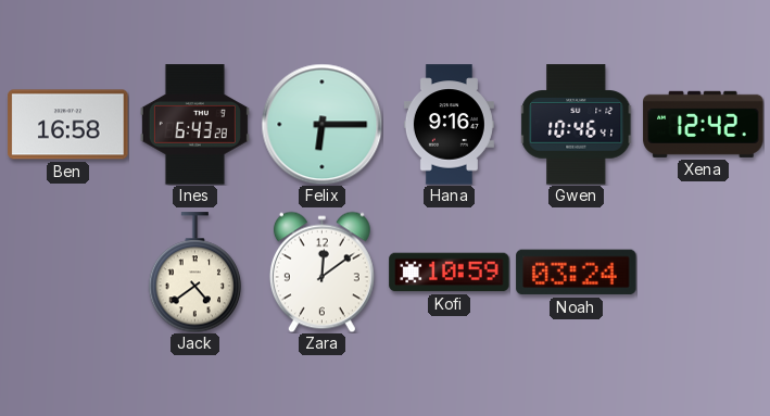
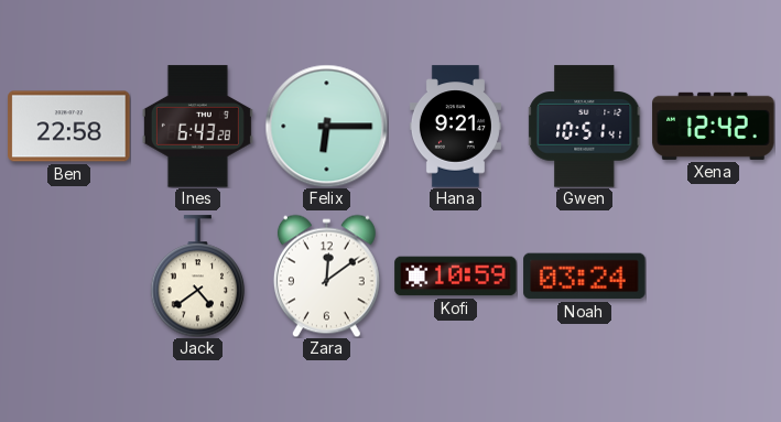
Ben: 16:58 -> 22:58
Hana: 9:16 -> 9:21
Gwen: 10:46 -> 10:51
